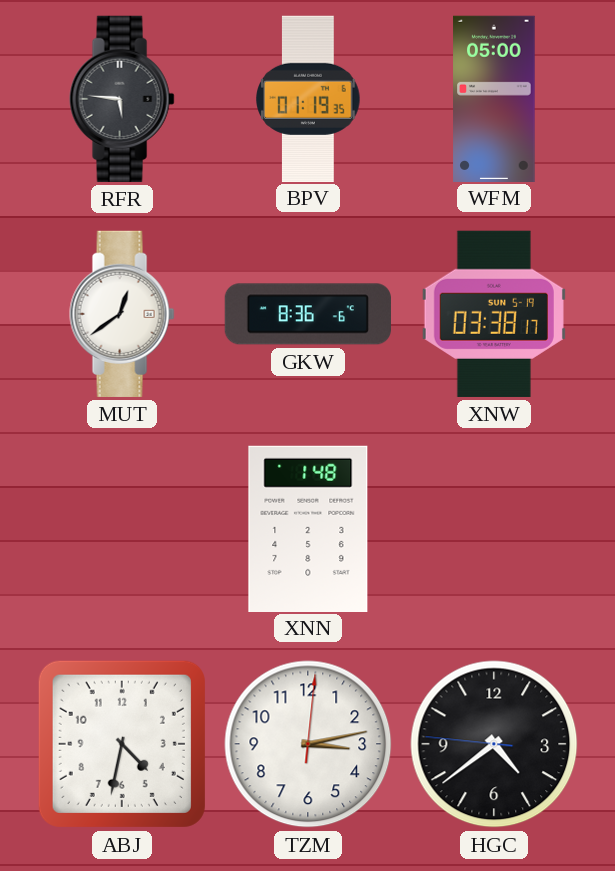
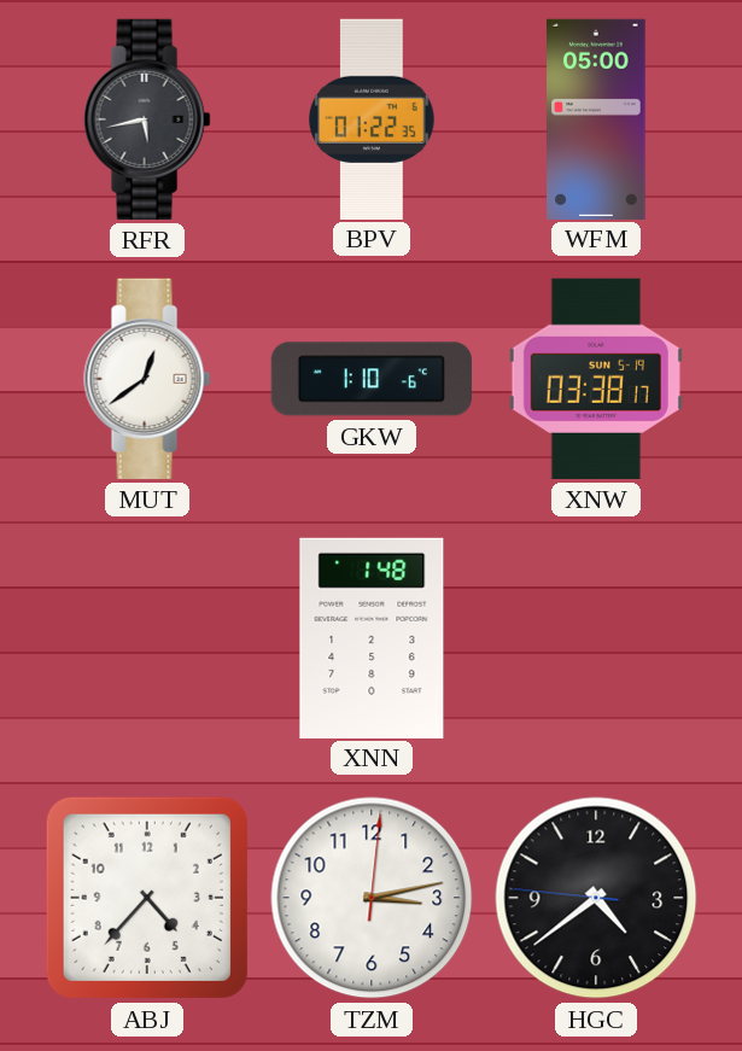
RFR: 5:46 -> 5:43
BPV: 01:19 -> 01:22
GKW: 8:36 -> 1:10
ABJ: 4:32 -> 4:37
